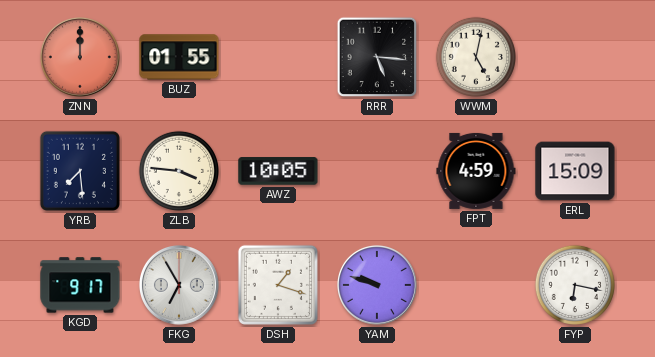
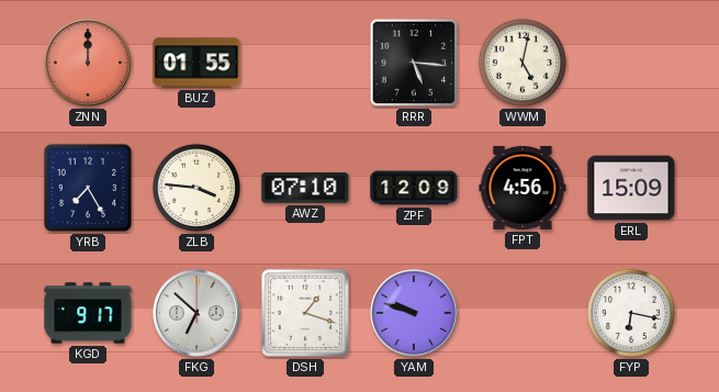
YRB: 7:29 -> 7:25
AWZ: 10:05 -> 07:10
ZPF: none -> 12:09
FPT: 4:59 -> 4:56
FKG: 6:55 -> 6:52
